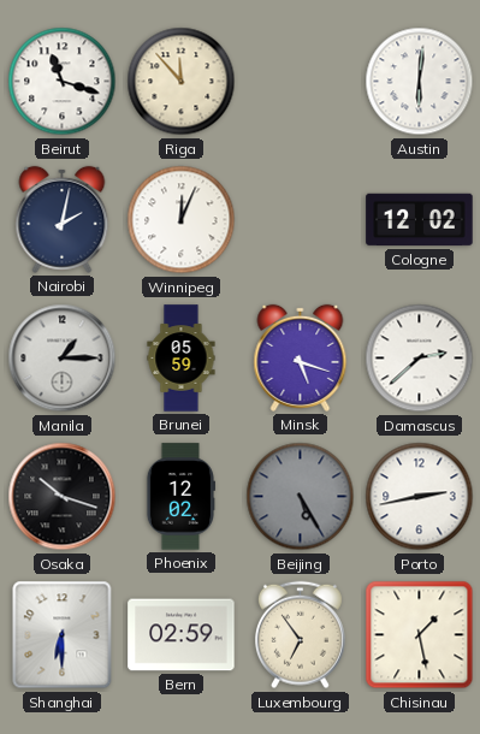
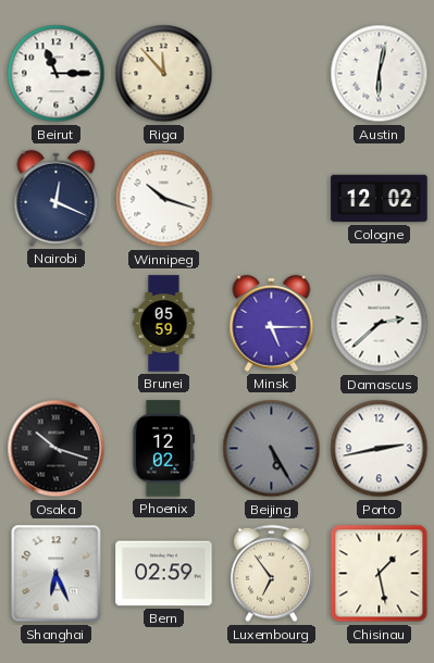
Beirut: 11:18 -> 11:15
Austin: 6:01 -> 6:02
Nairobi: 2:02 -> 12:19
Winnipeg: 12:04 -> 10:18
Manila: 1:15 -> none
Minsk: 5:18 -> 5:15
Shanghai: 6:30 -> 6:26
